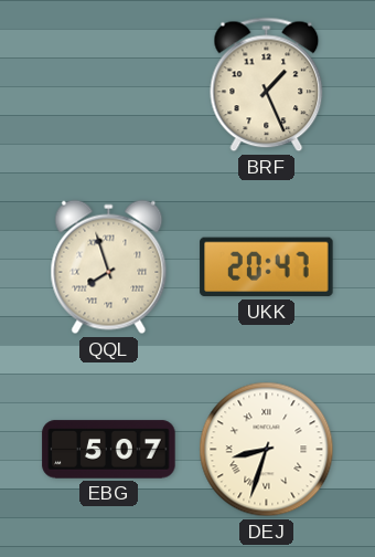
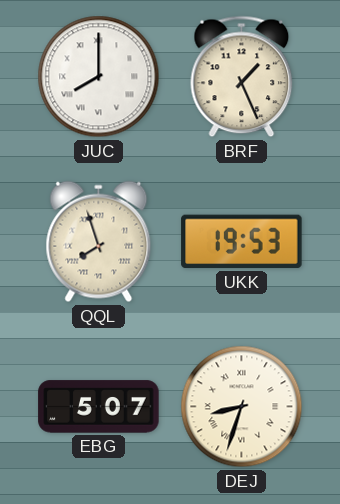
JUC: none -> 8:00
UKK: 20:47 -> 19:53
